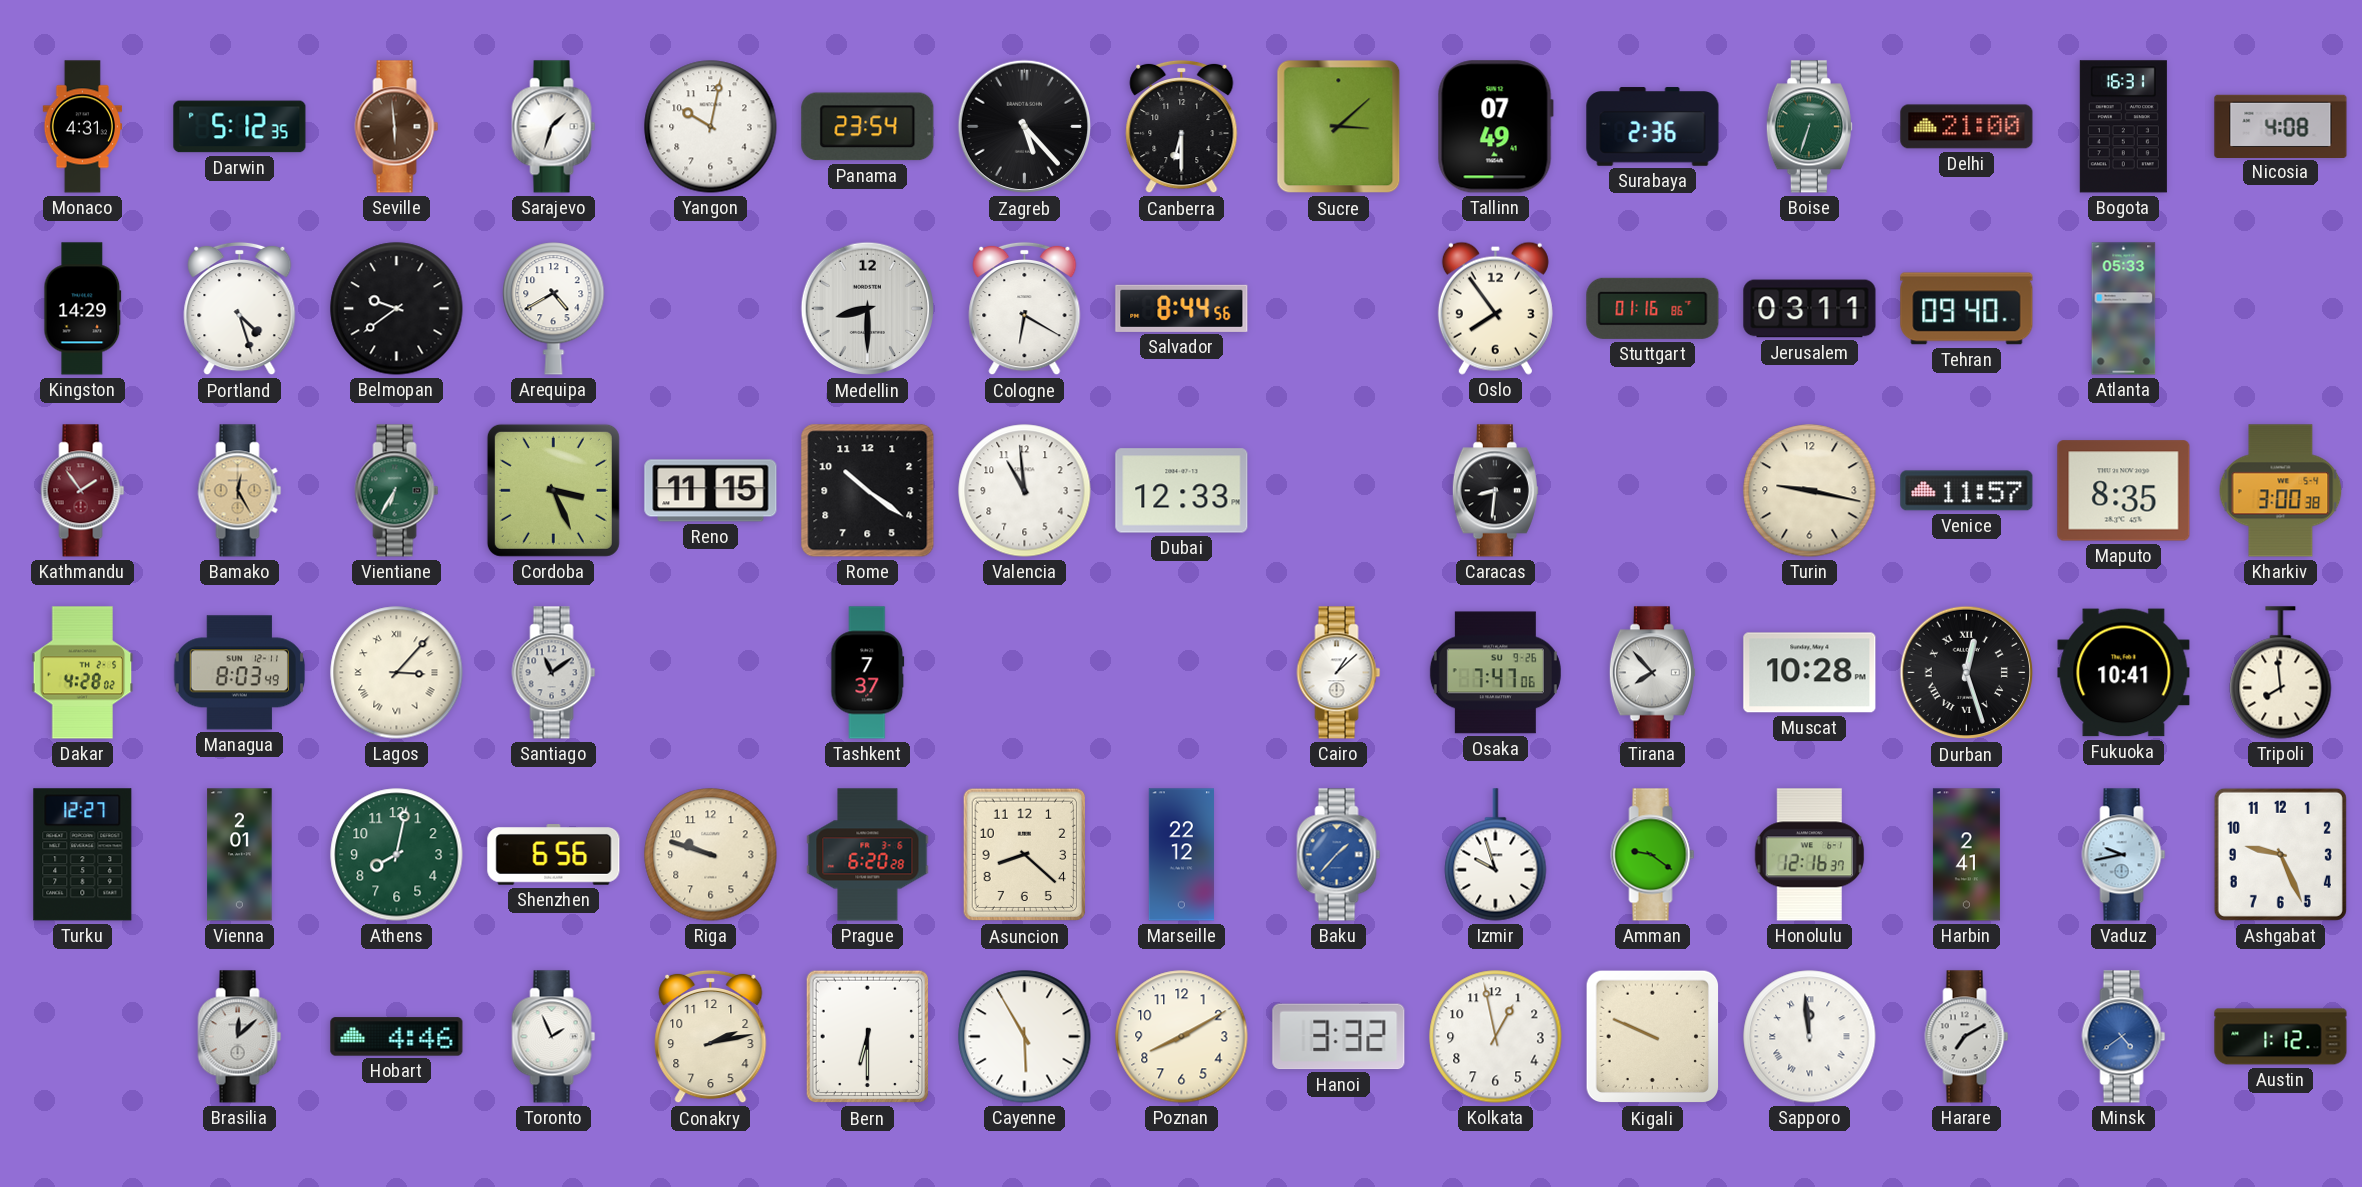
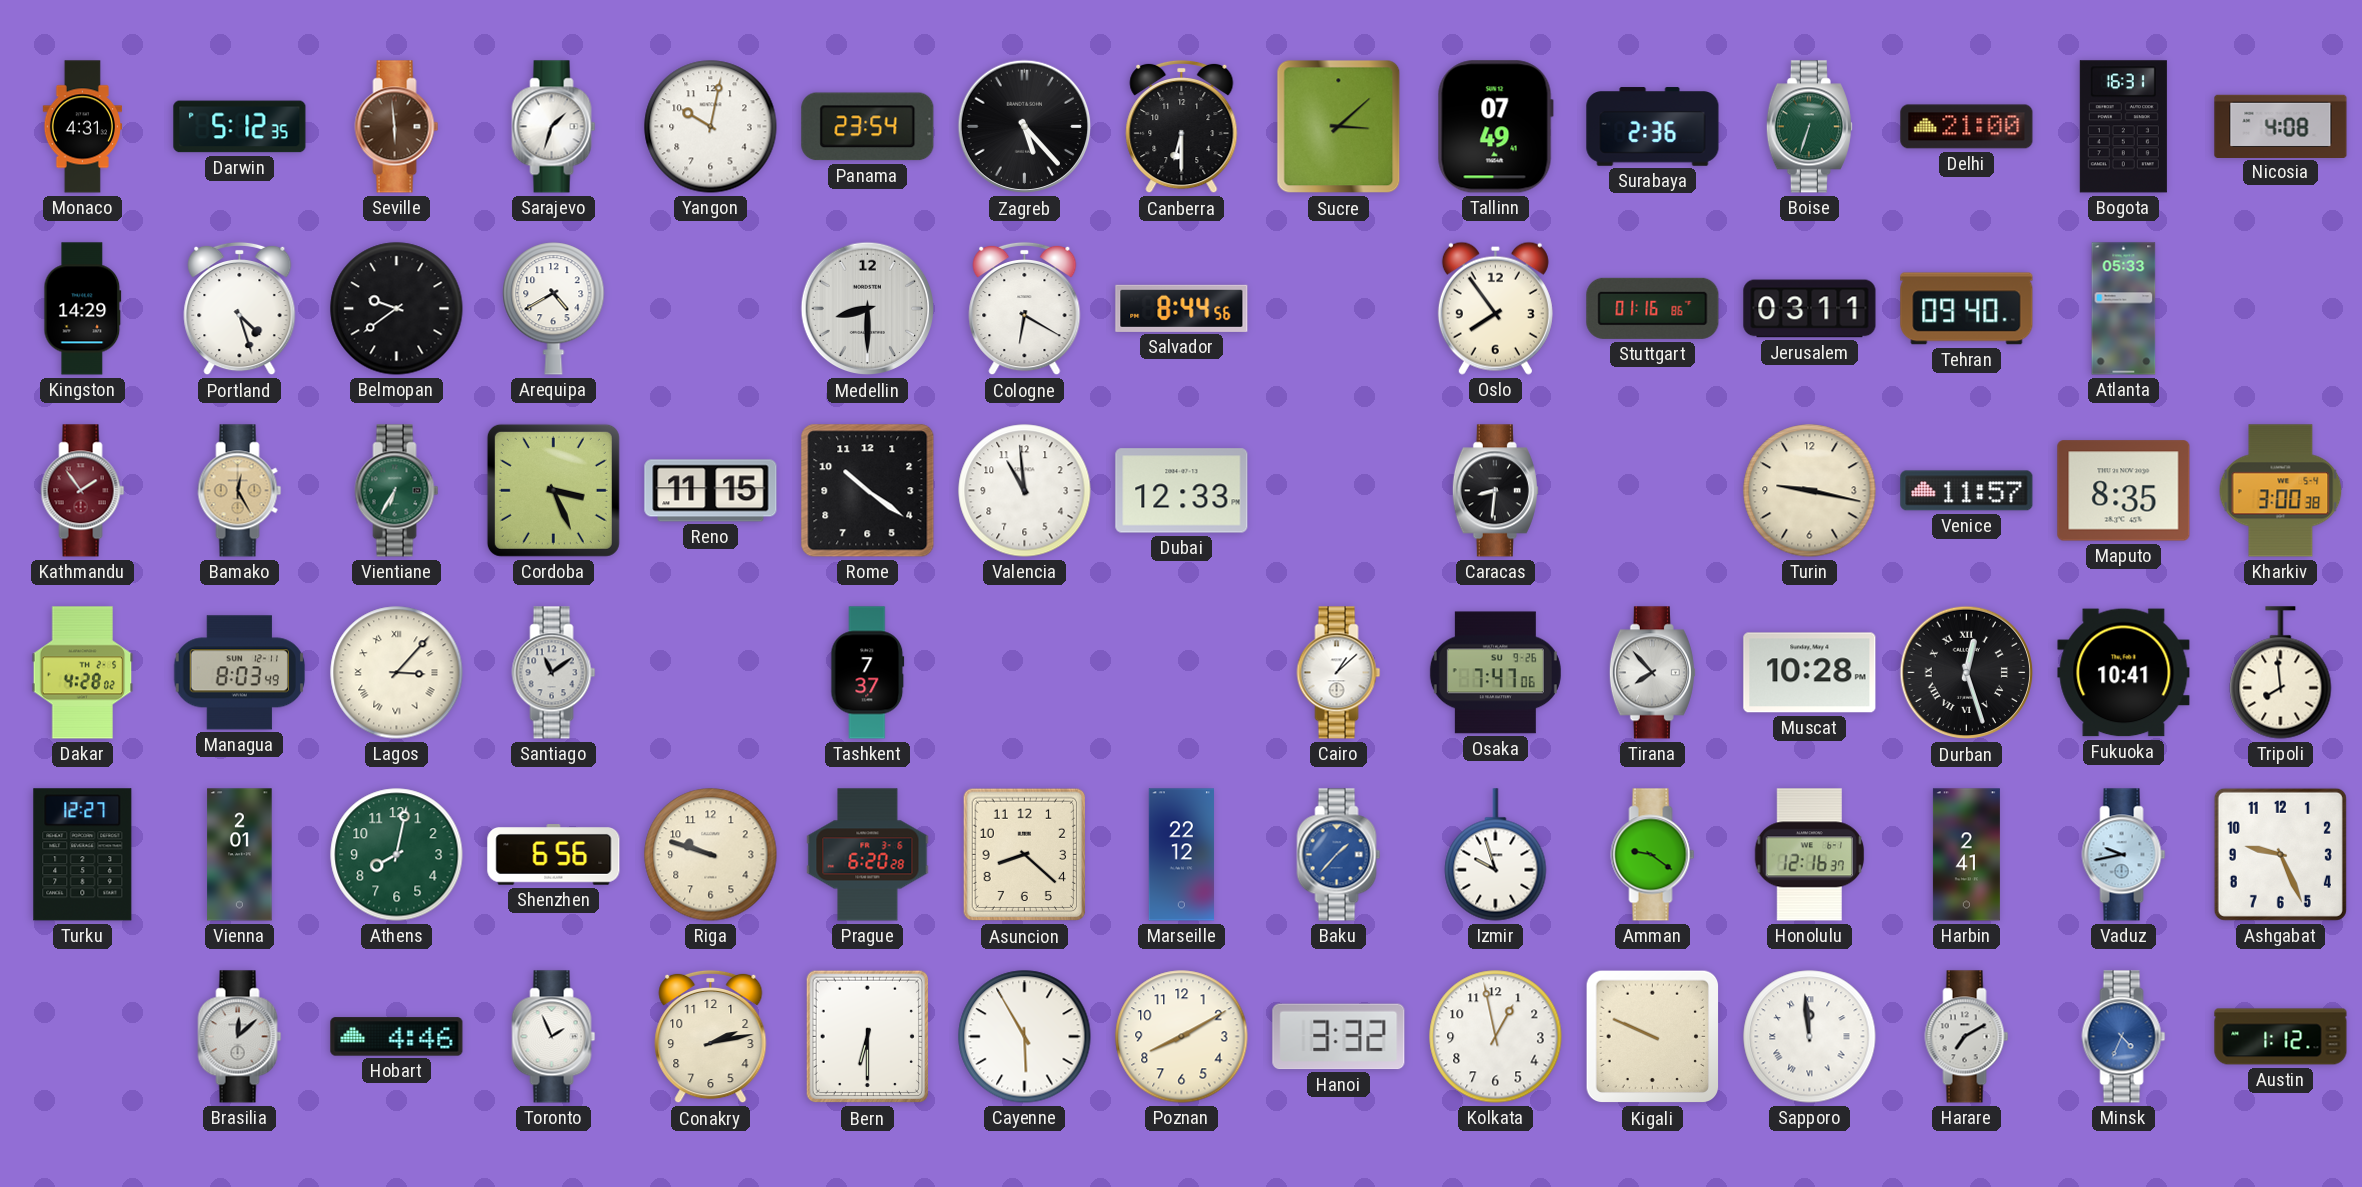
Minsk: 4:39 -> 4:34
